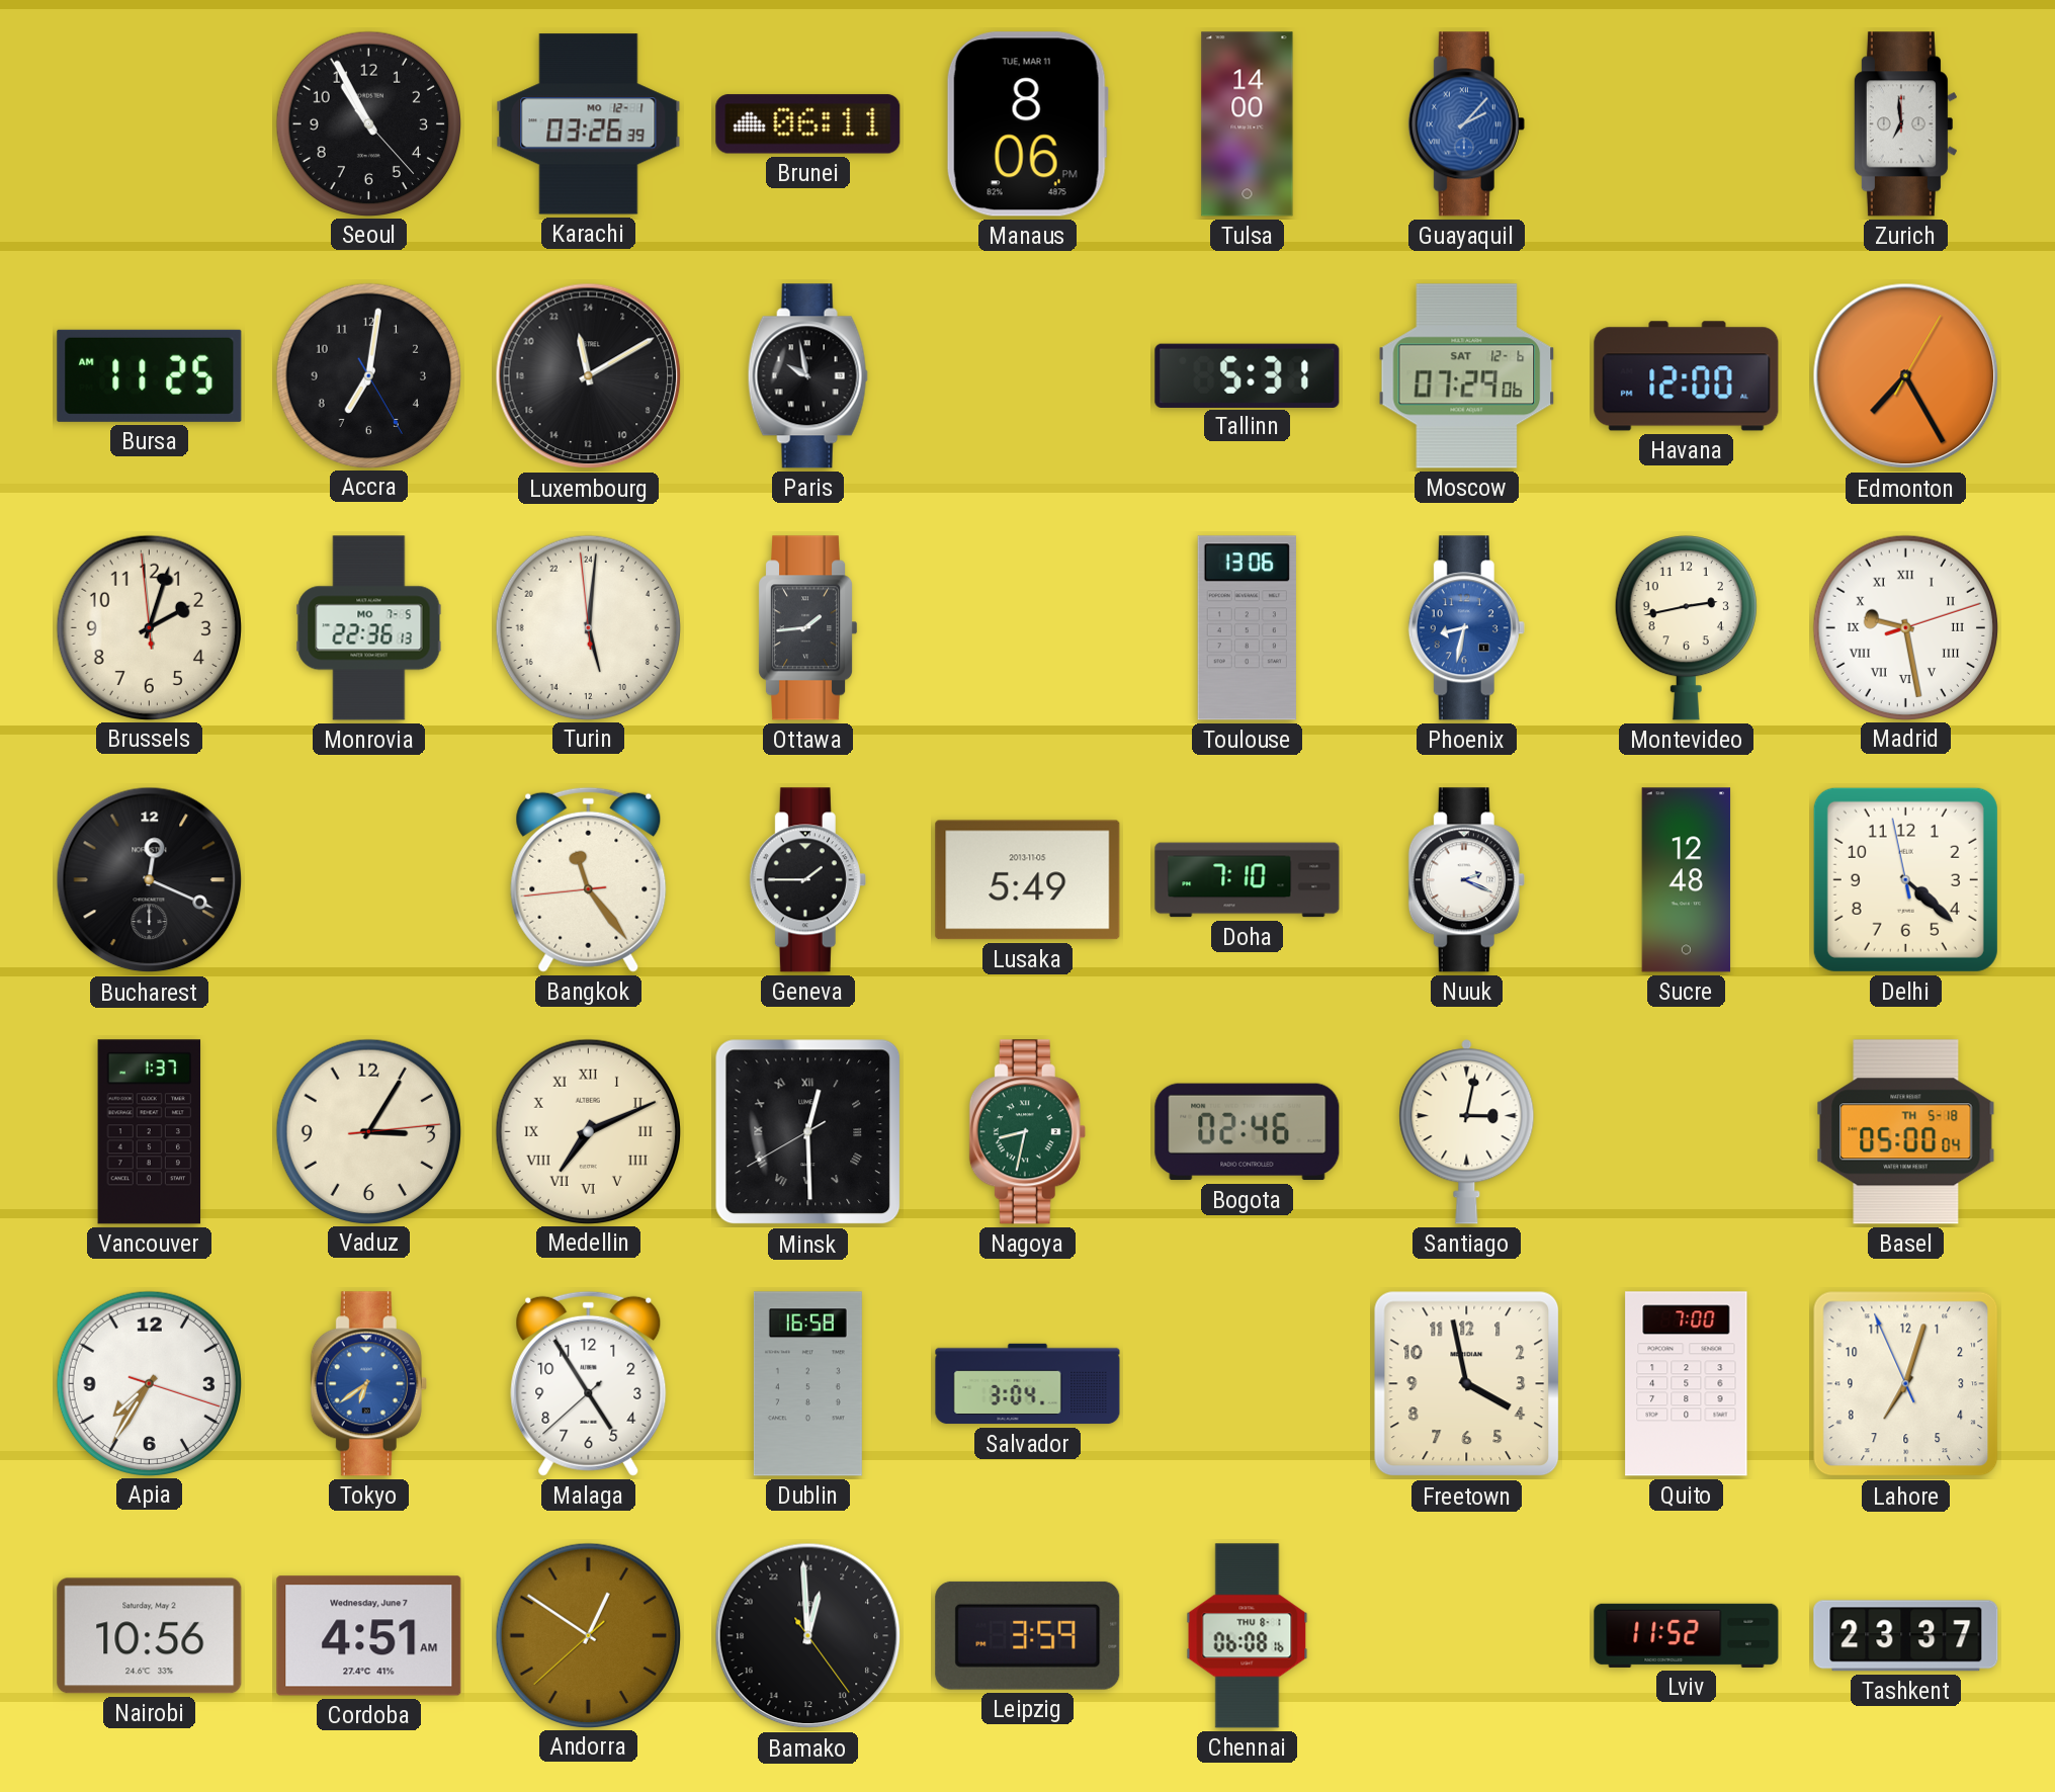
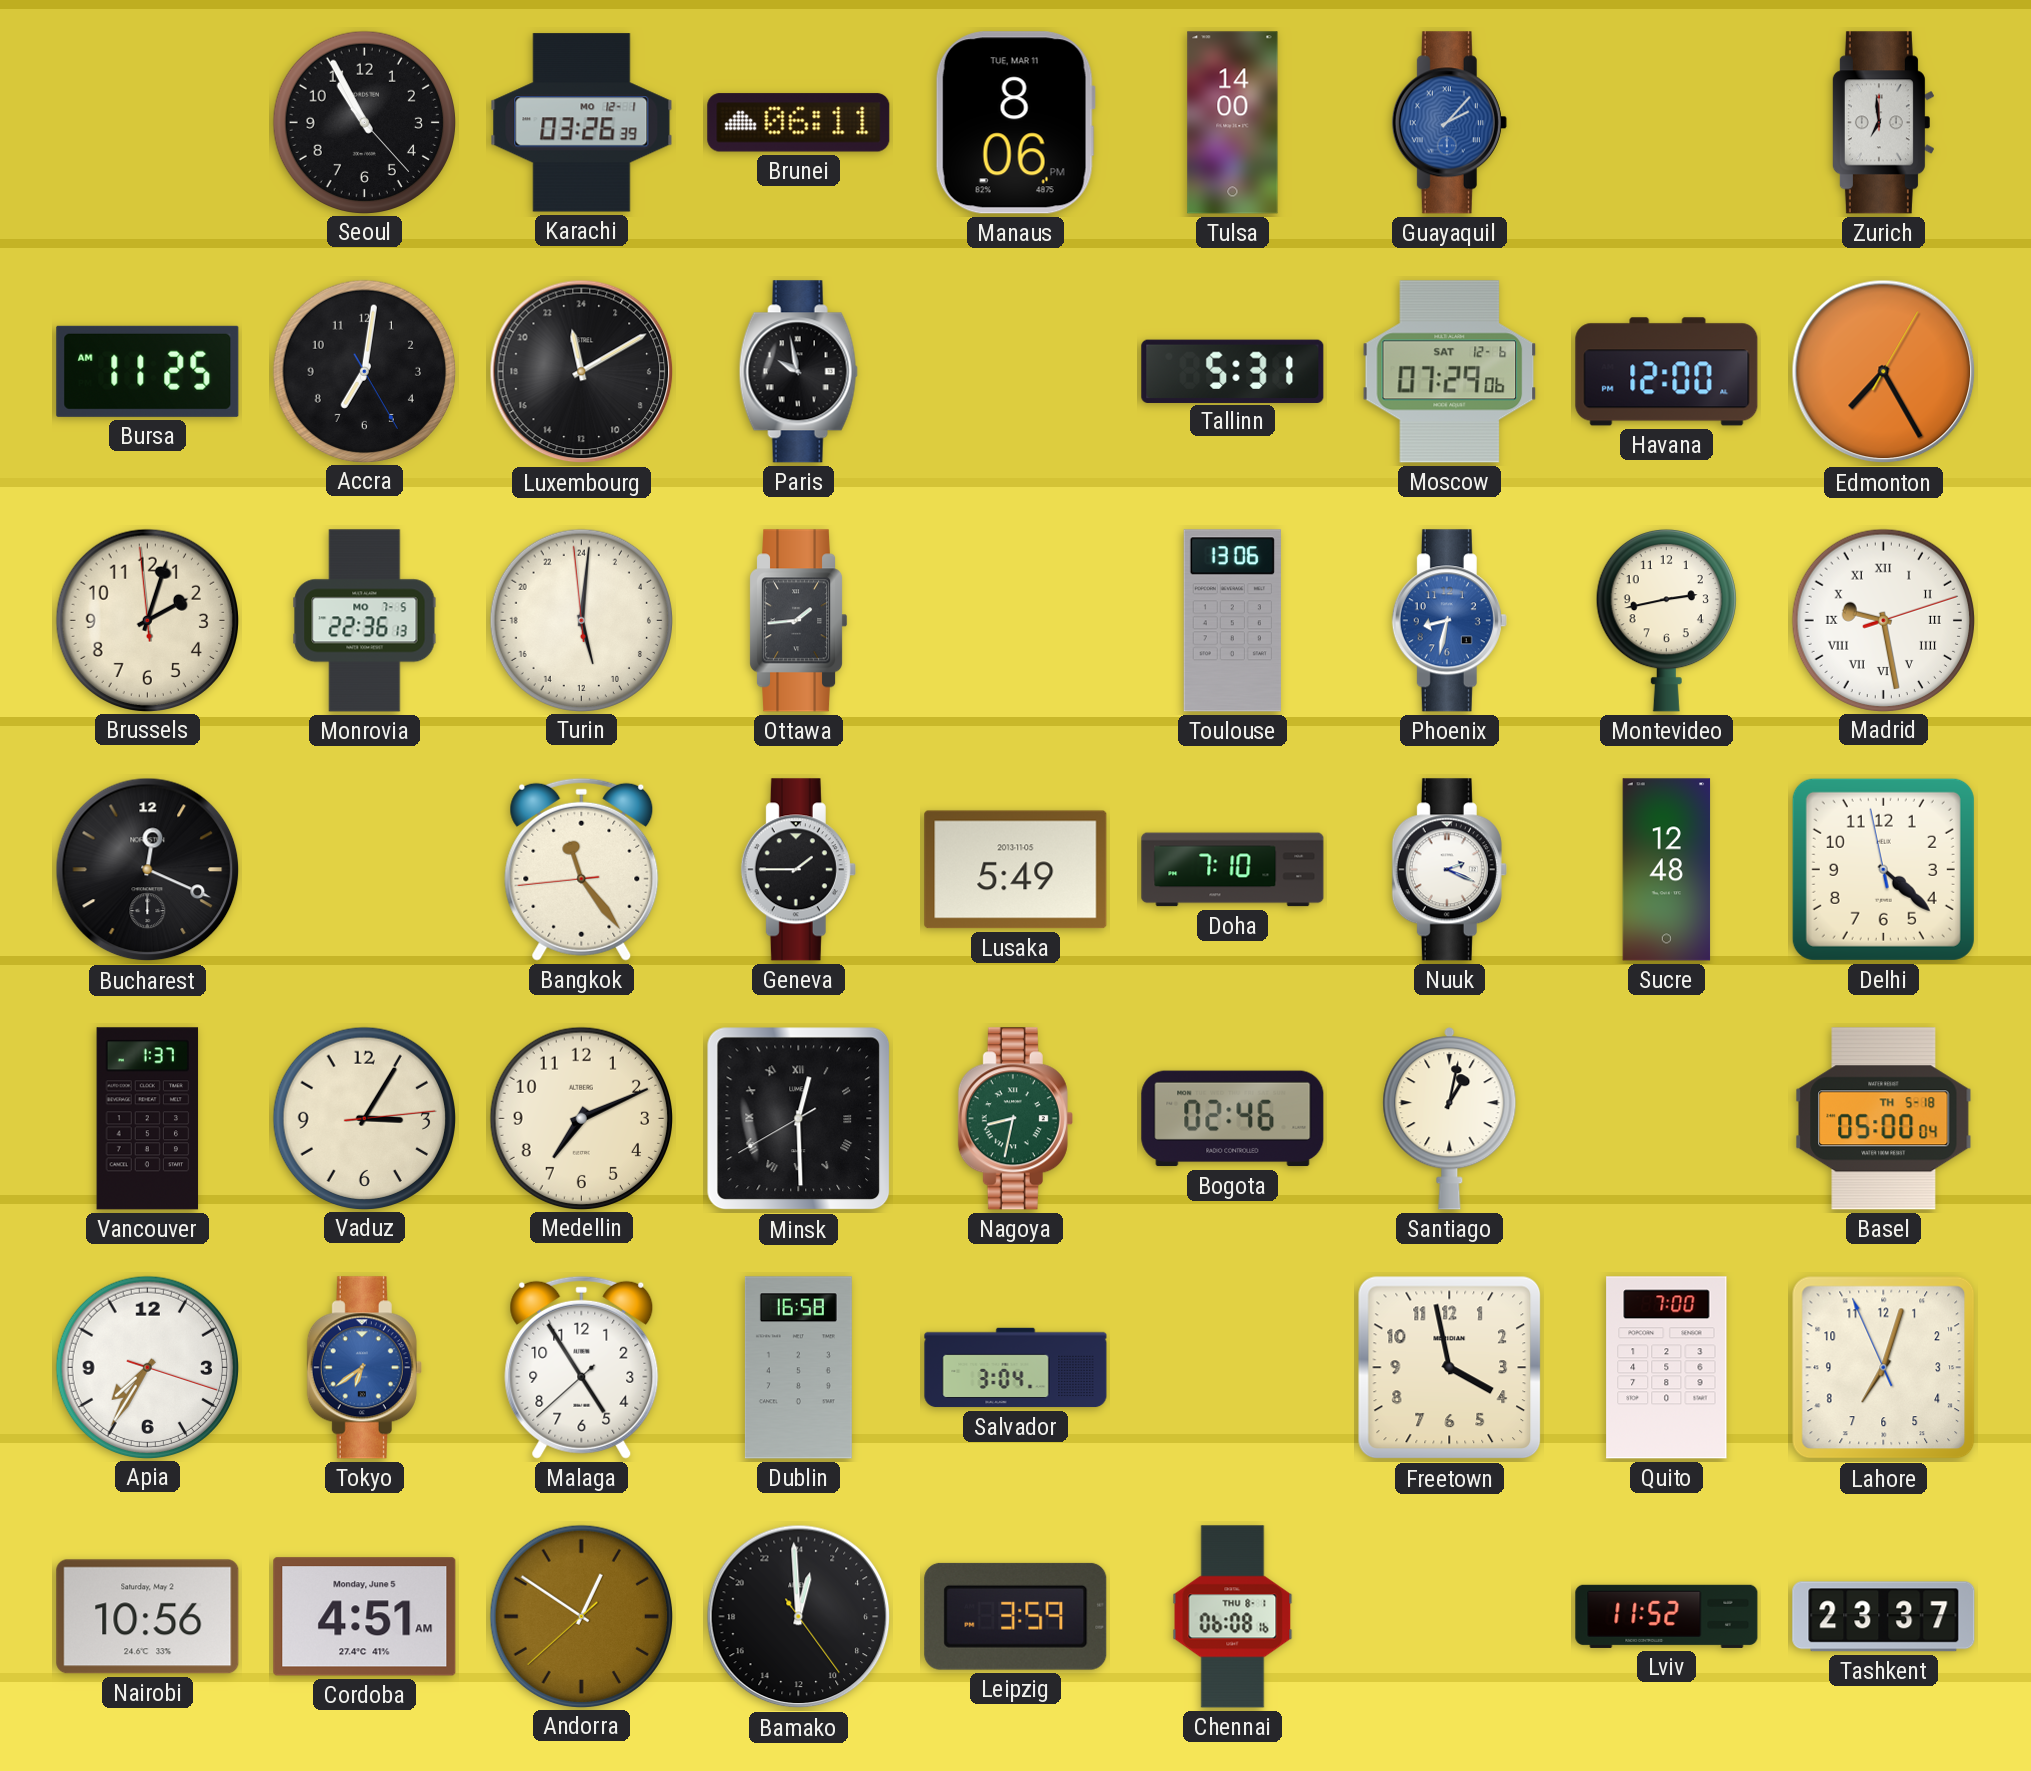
Medellin numerals: Roman -> Arabic
Santiago: 3:02 -> 1:02
Cordoba date: Wednesday, June 7 -> Monday, June 5
